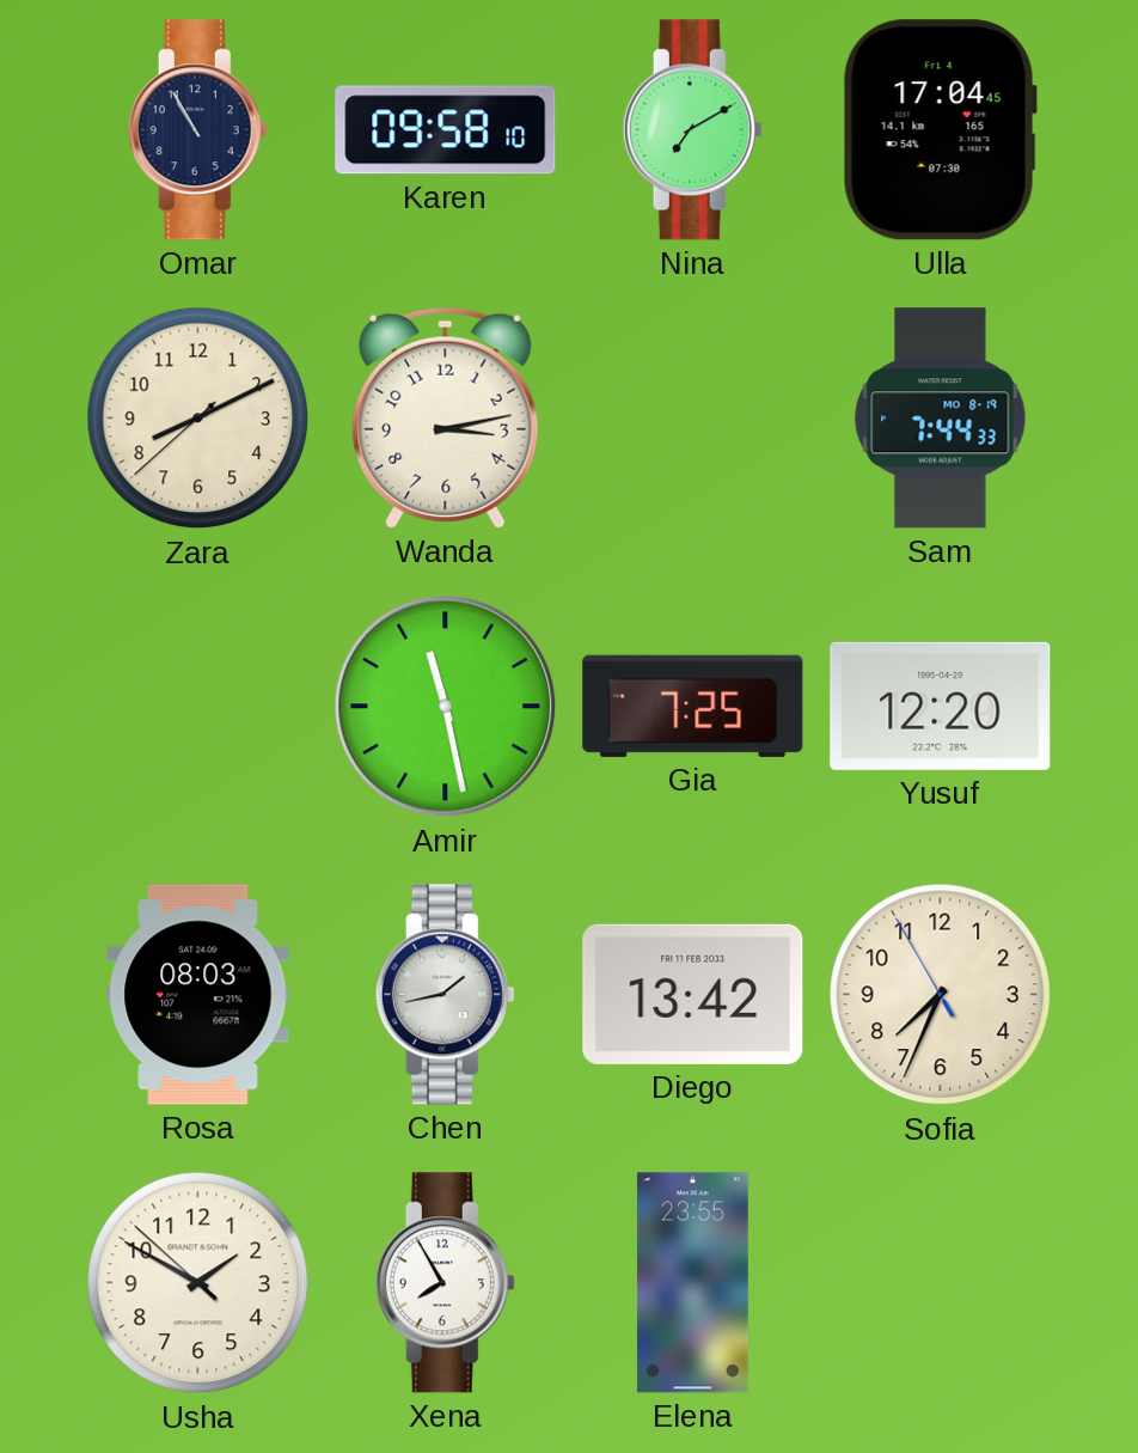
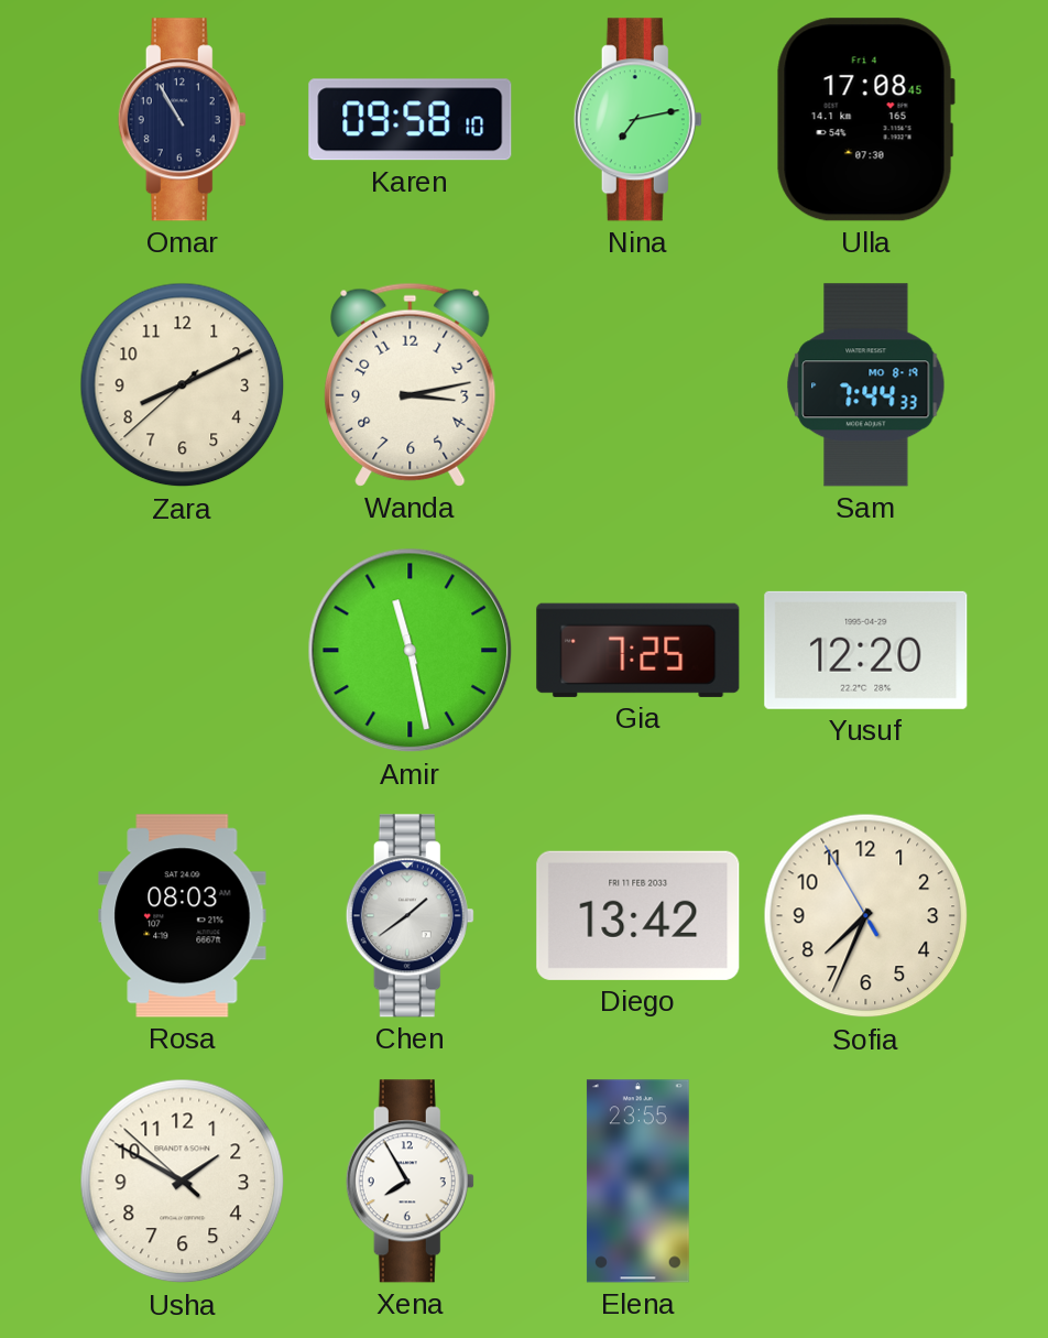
Nina: 7:10 -> 7:13
Ulla: 17:04 -> 17:08
Chen: 1:43 -> 1:39
